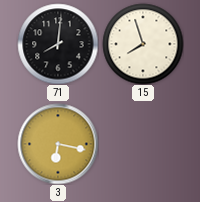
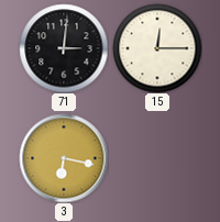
71: 8:01 -> 3:01
15: 7:57 -> 12:15
